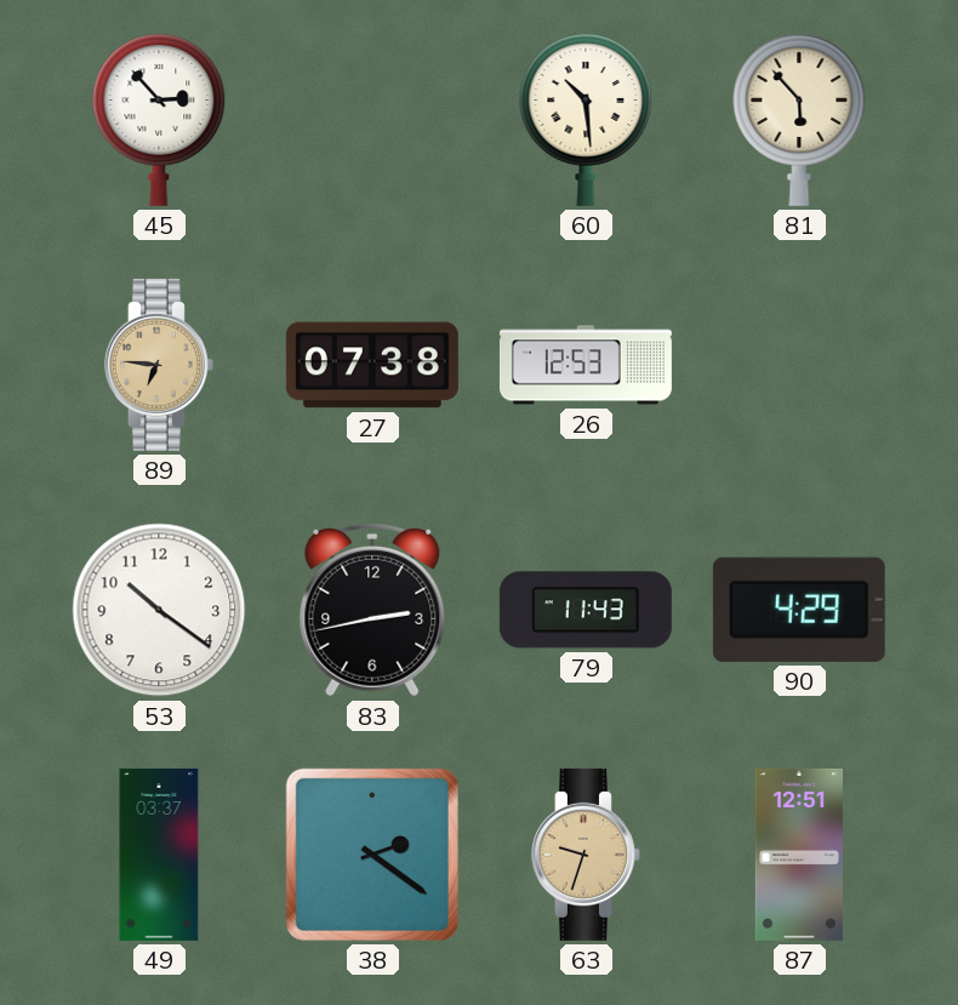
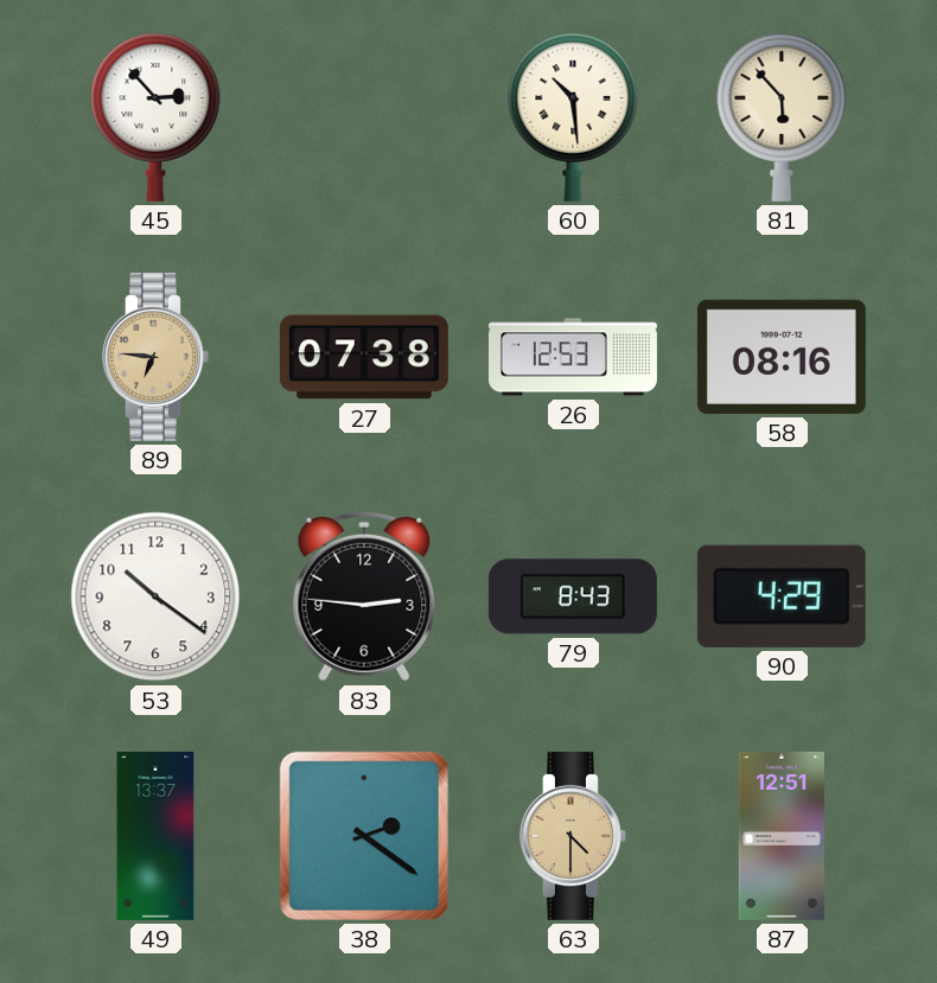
58: none -> 08:16
83: 2:43 -> 2:46
79: 11:43 -> 8:43
49: 03:37 -> 13:37
63: 9:33 -> 4:30
